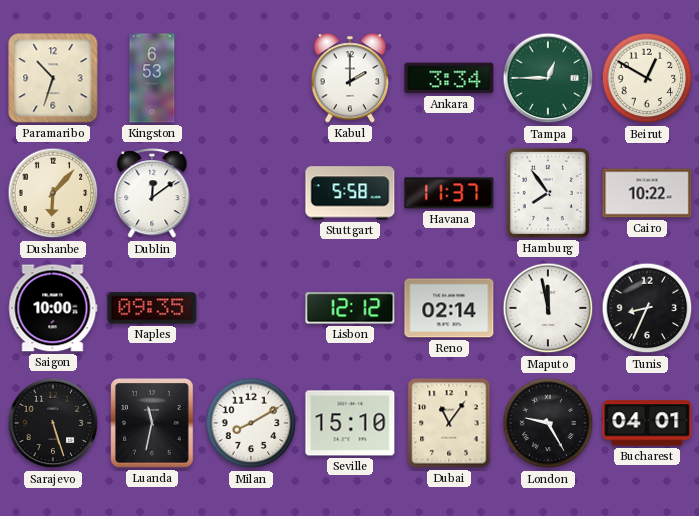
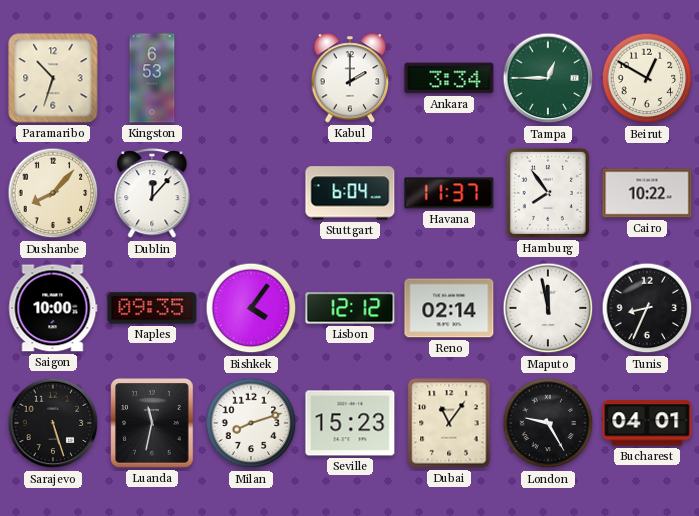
Dushanbe: 6:07 -> 8:07
Dublin: 12:09 -> 12:07
Stuttgart: 5:58 -> 6:04
Bishkek: none -> 4:06
Milan: 8:10 -> 8:12
Seville: 15:10 -> 15:23
